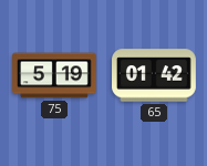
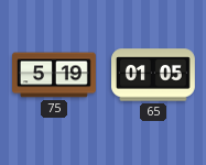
65: 01:42 -> 01:05
